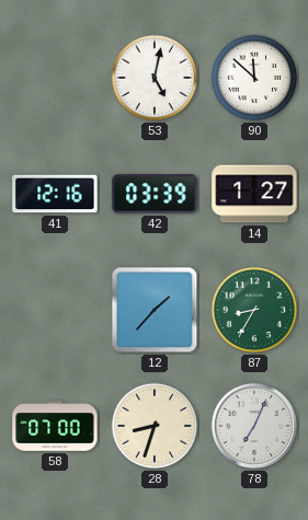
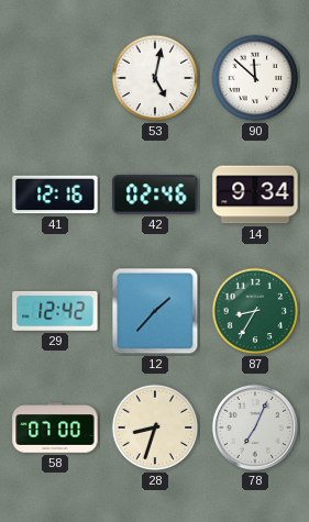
42: 03:39 -> 02:46
14: 1:27 -> 9:34
29: none -> 12:42
